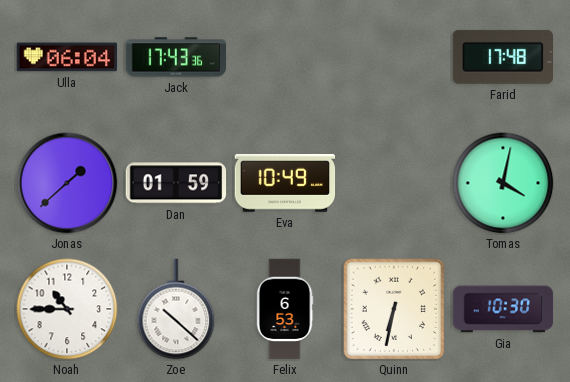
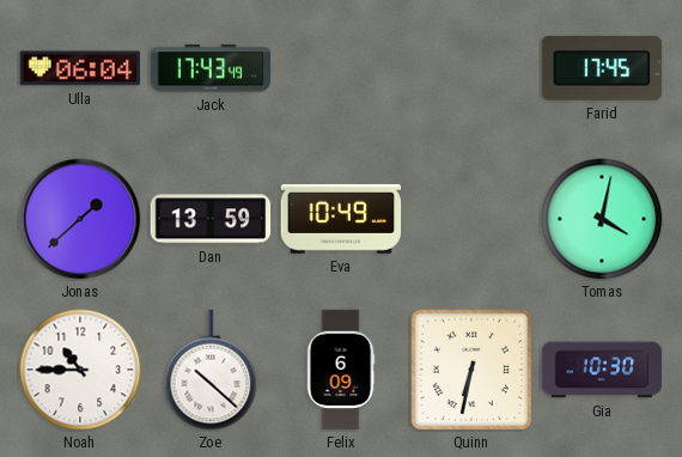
Jack: 17:43:36 -> 17:43:49
Farid: 17:48 -> 17:45
Dan: 01:59 -> 13:59
Felix: 6:53 -> 6:09
